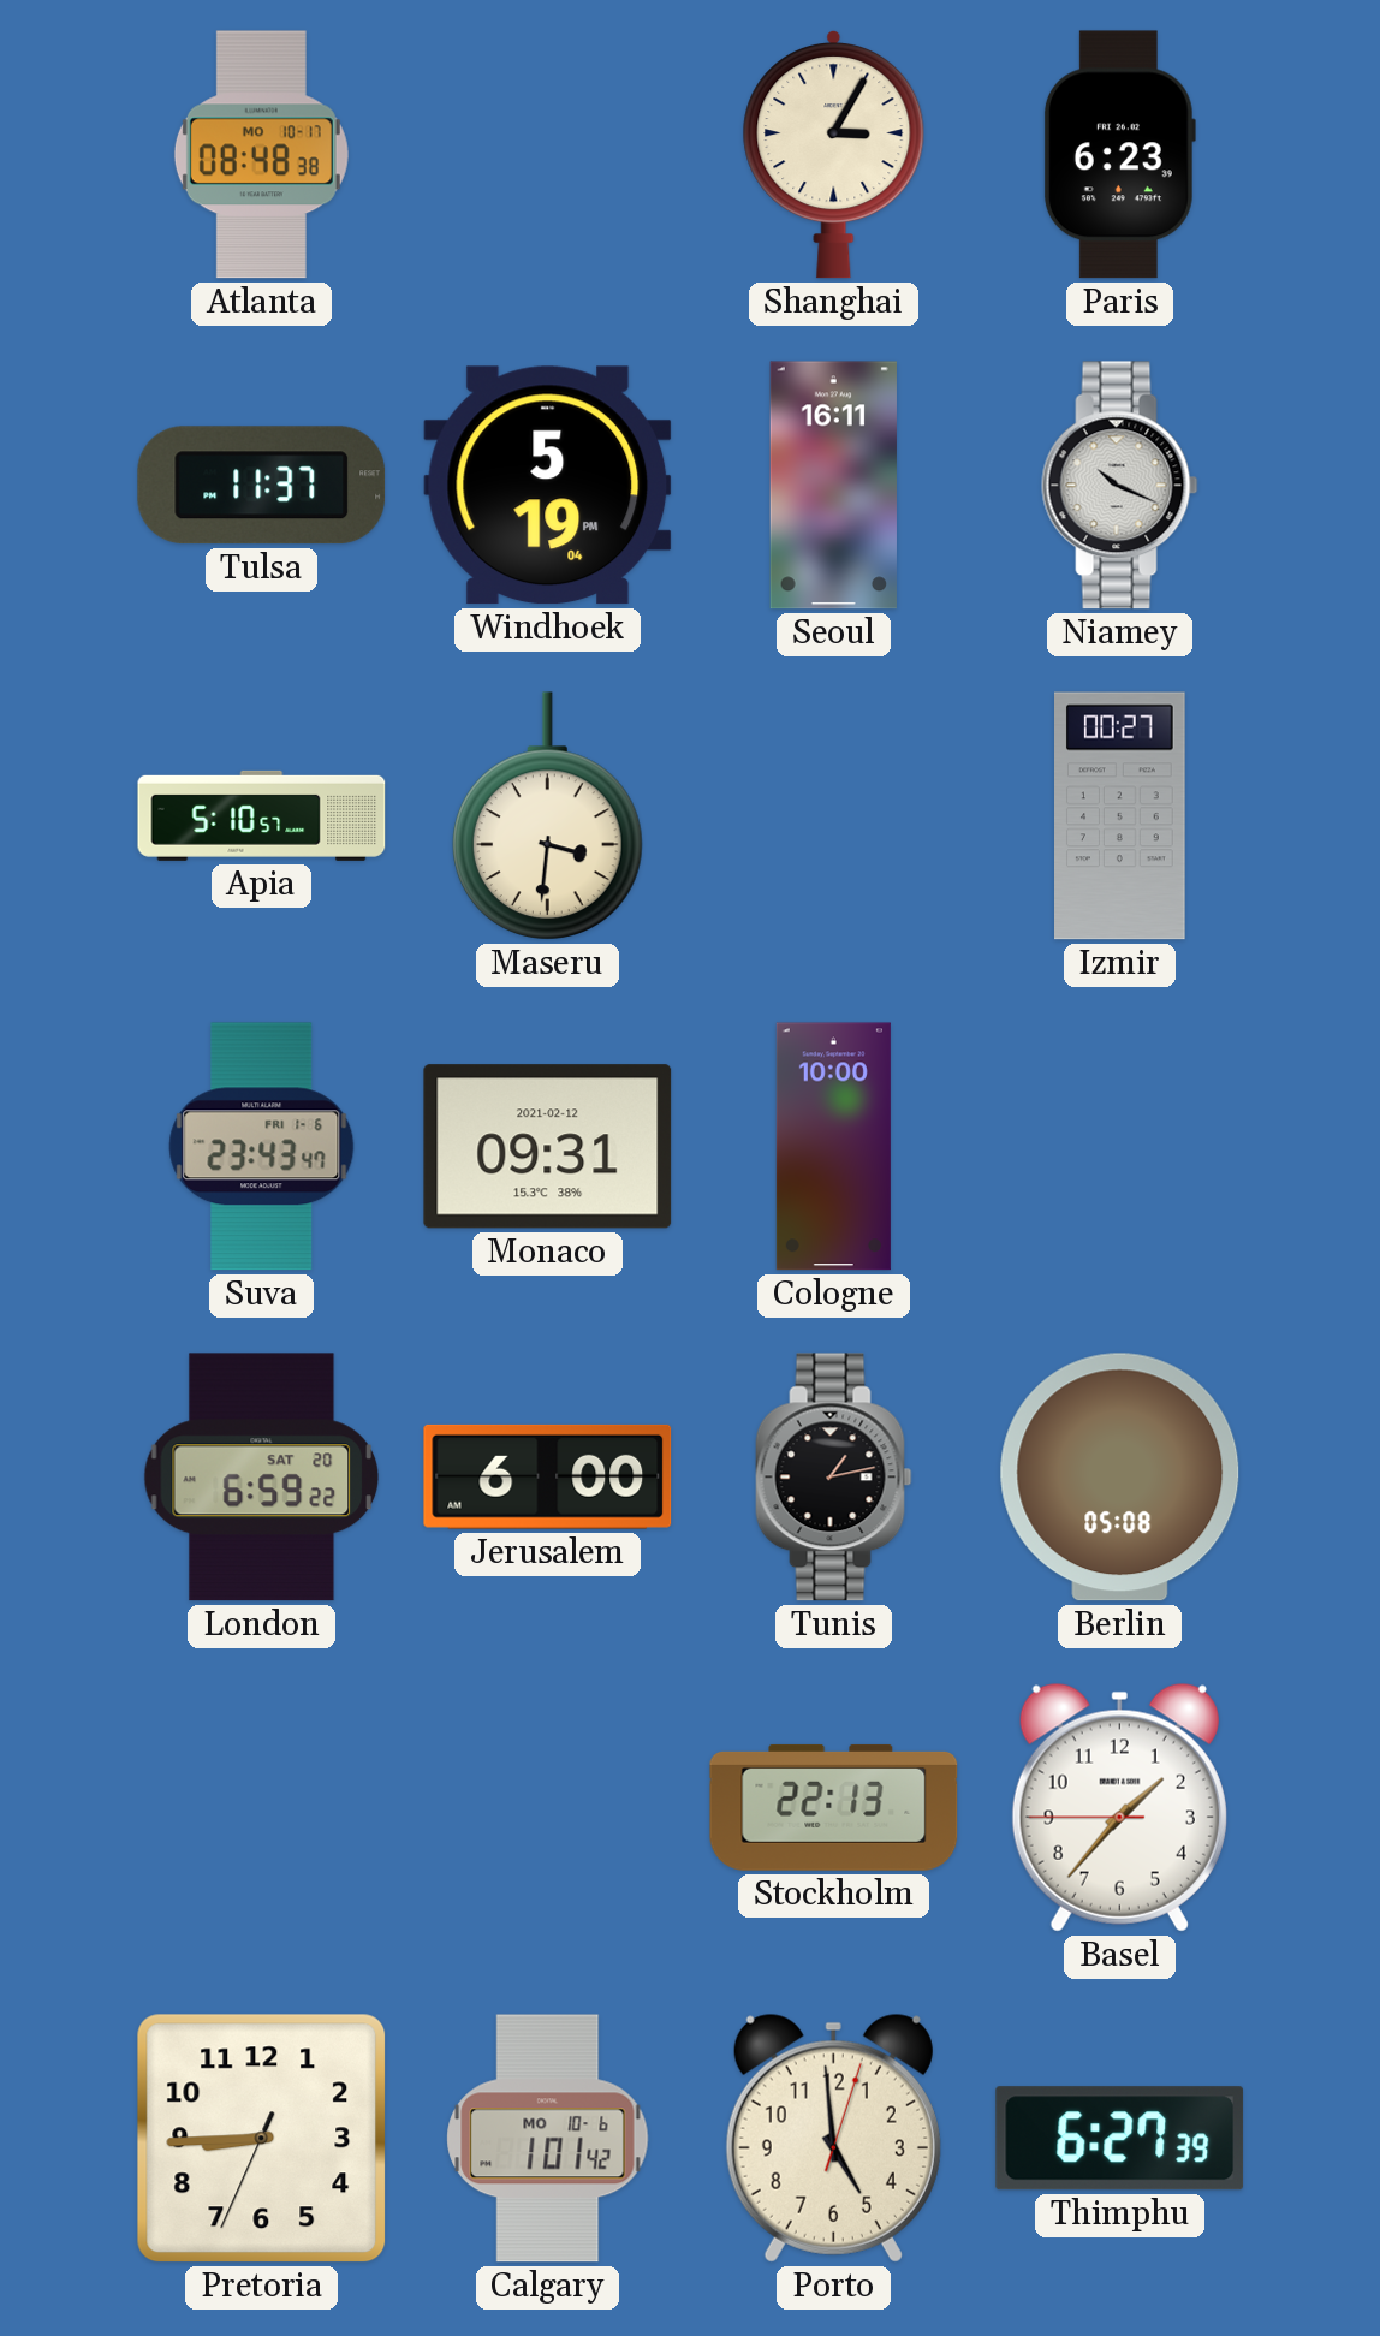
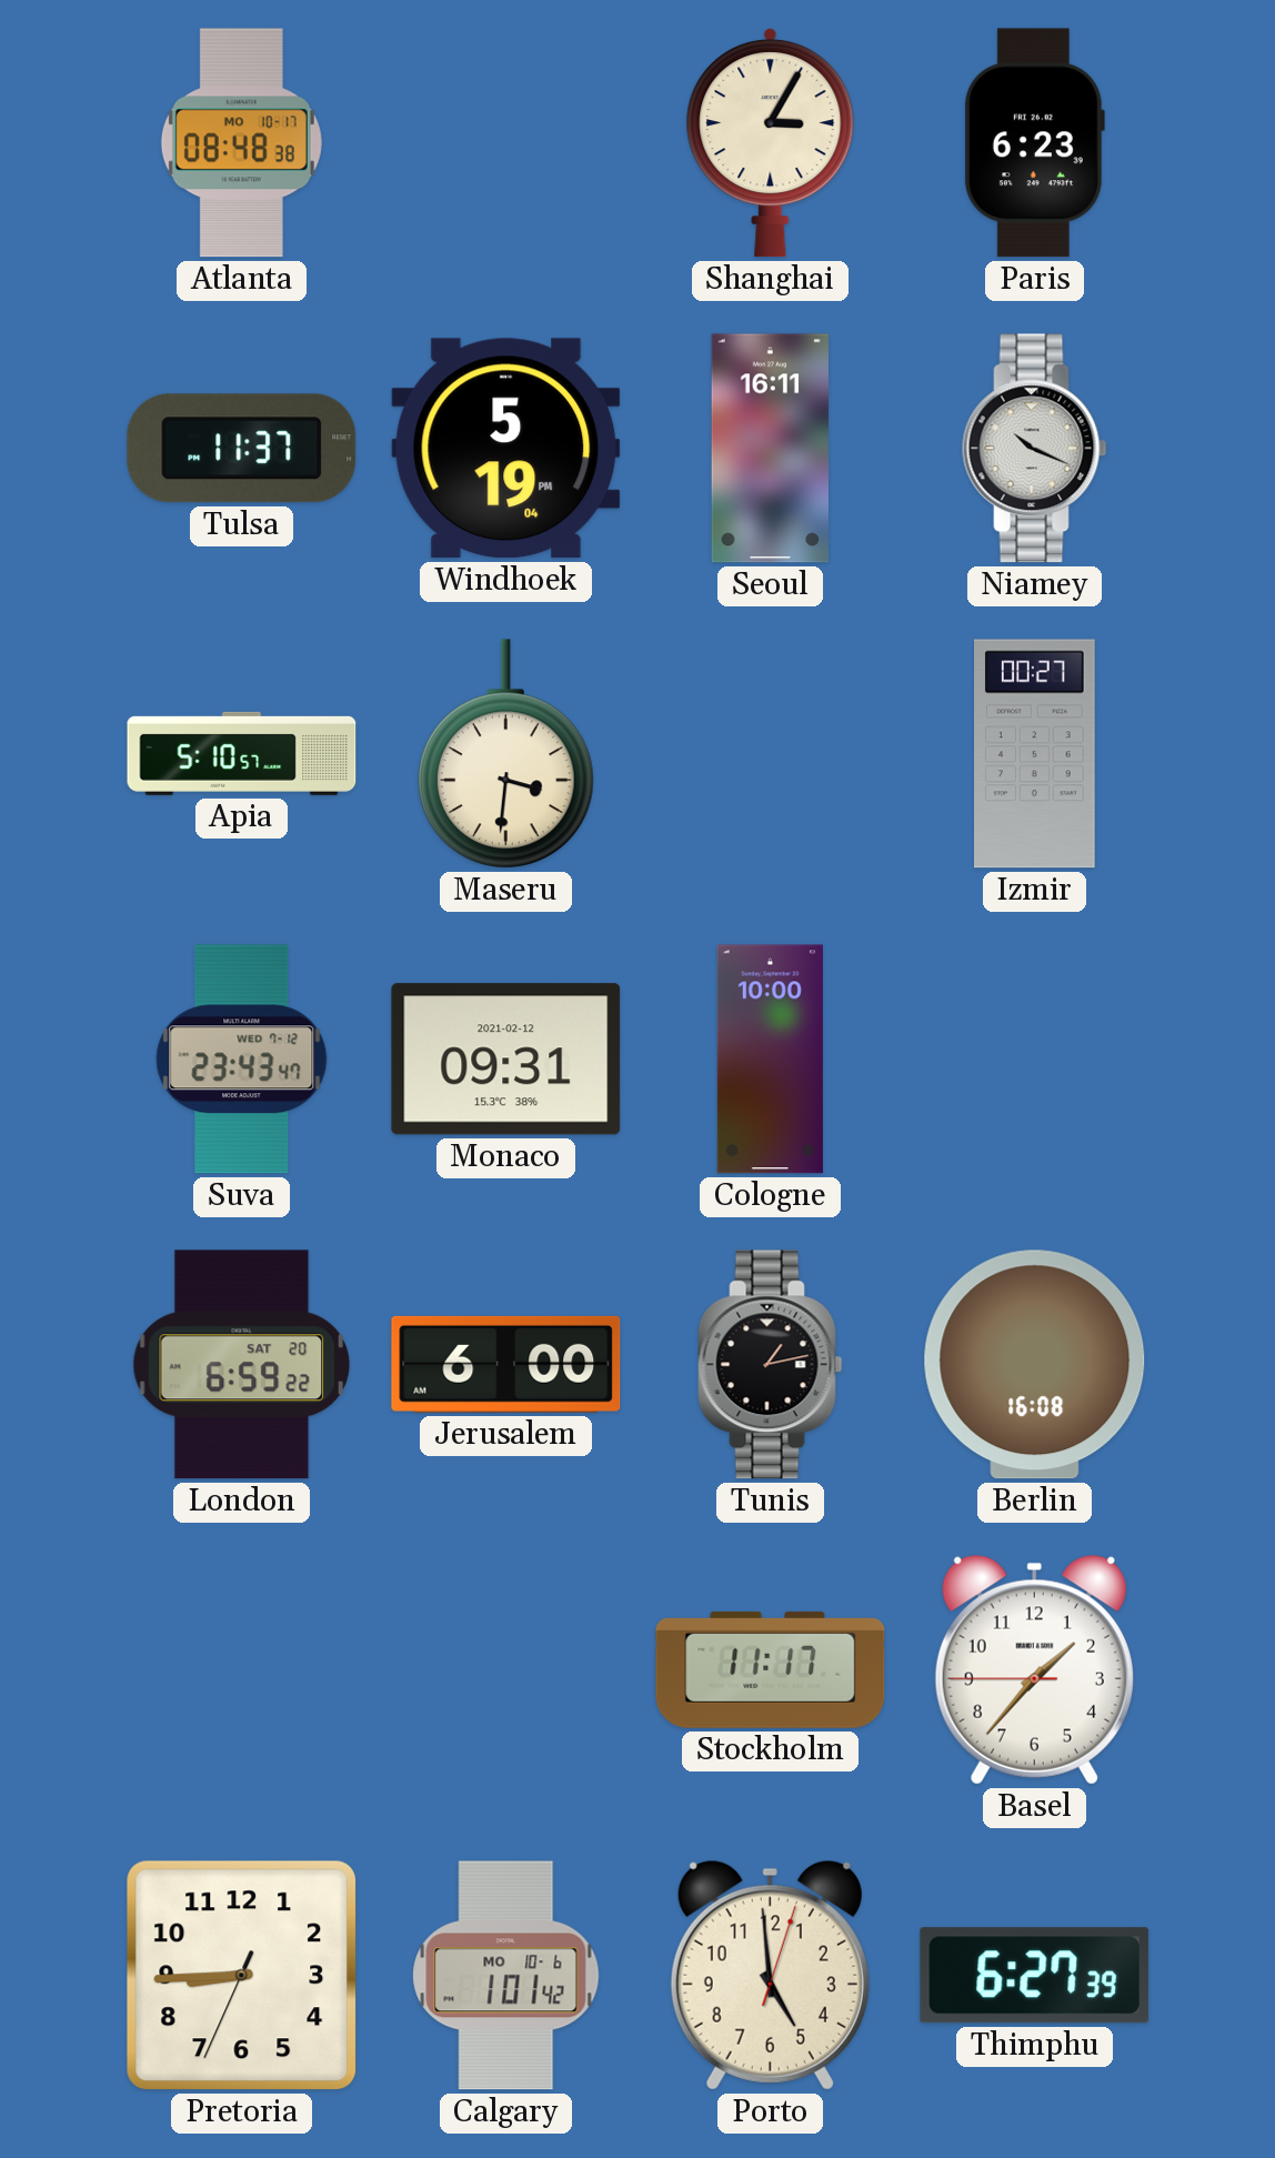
Suva date: FRI 1-6 -> WED 7-12
Berlin: 05:08 -> 16:08
Stockholm: 22:13 -> 11:17
